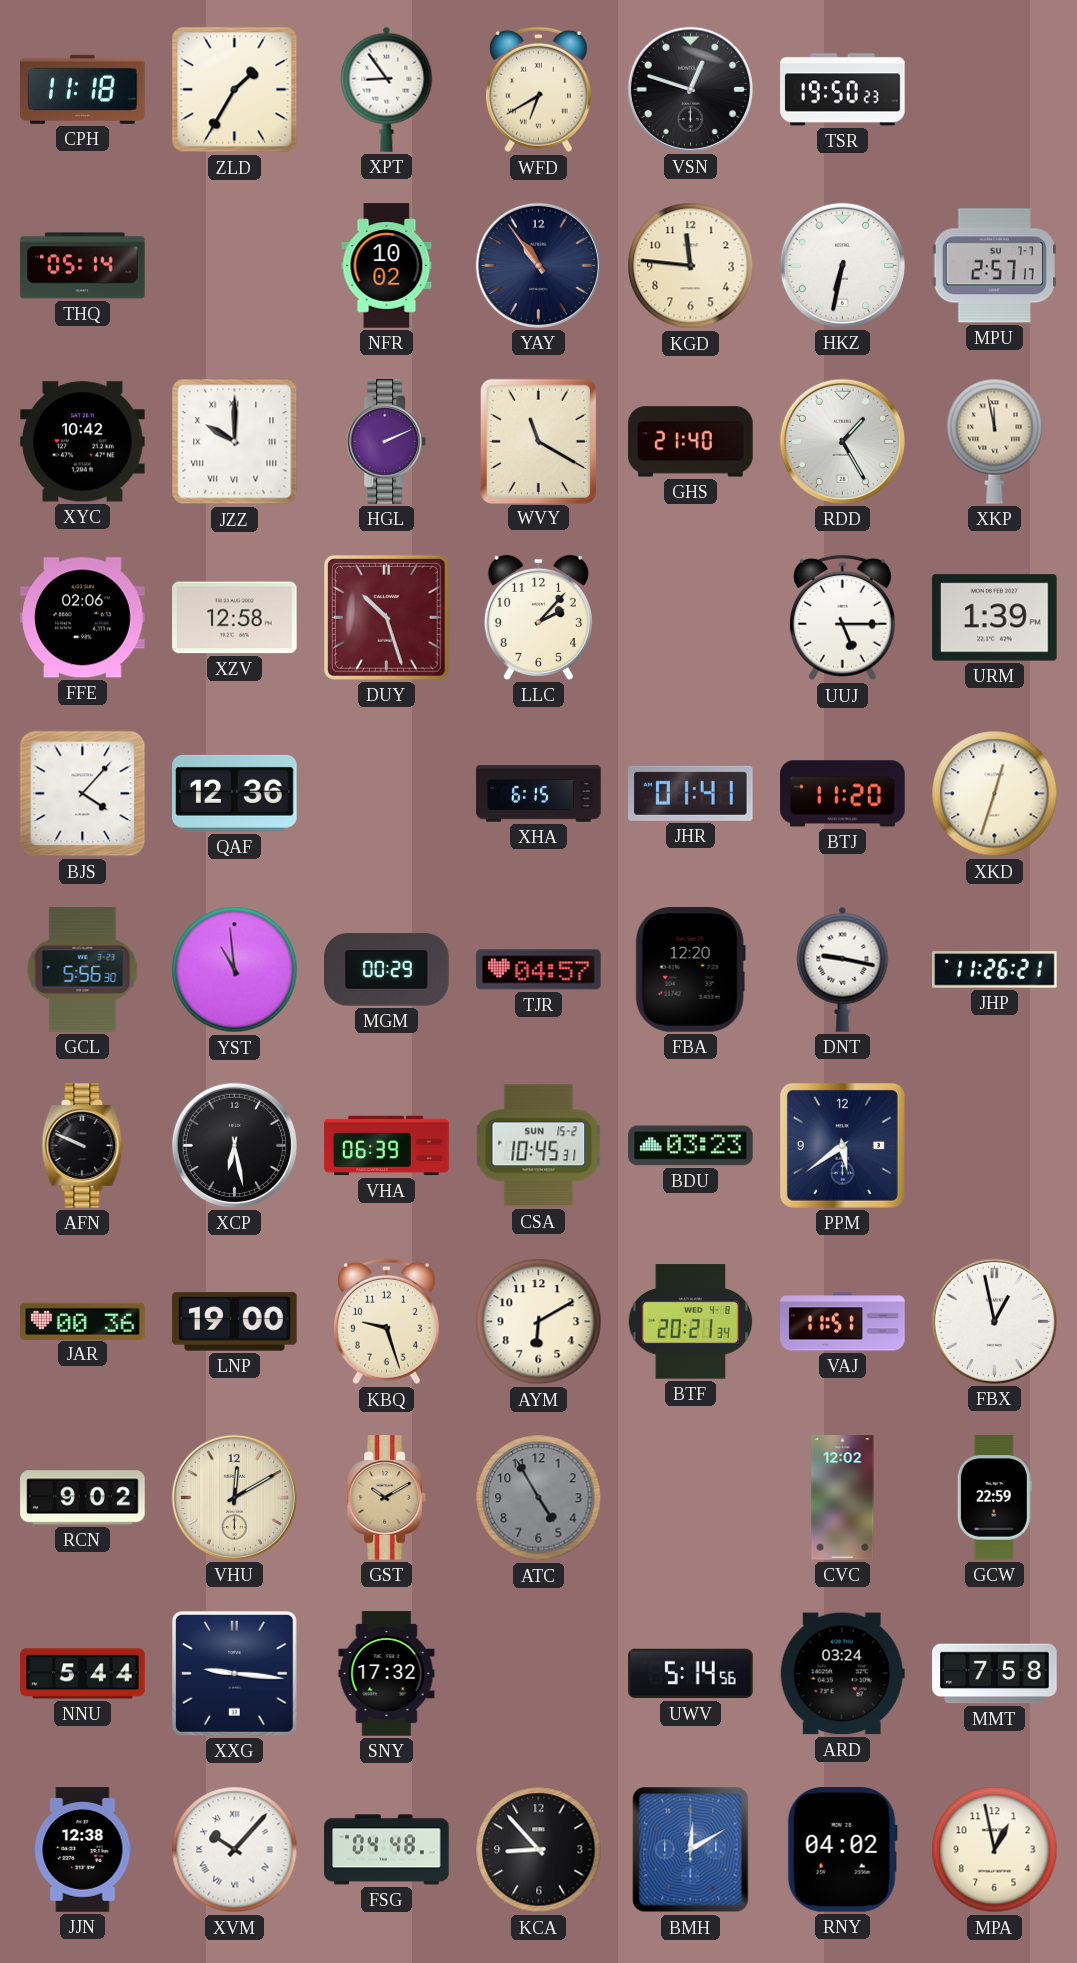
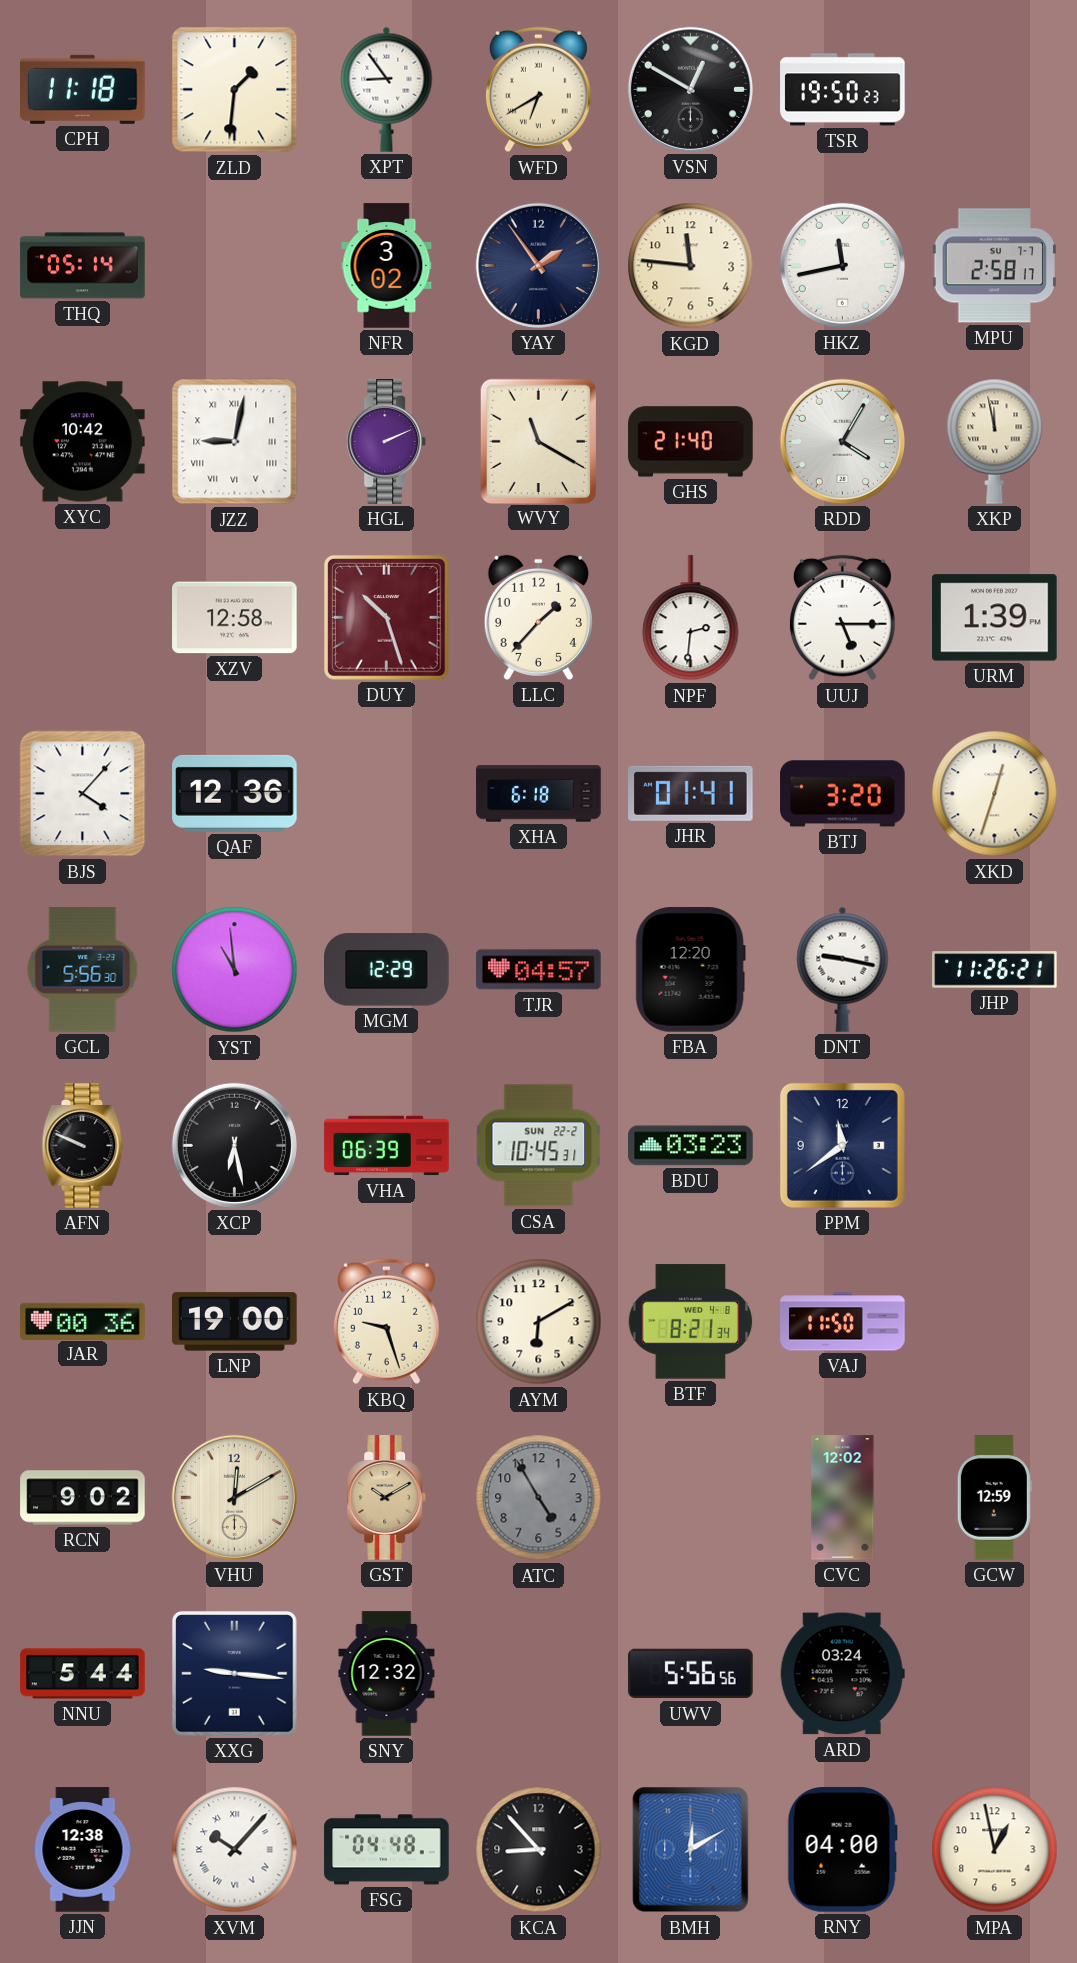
ZLD: 1:35 -> 1:31
VSN: 12:48 -> 12:50
NFR: 10:02 -> 3:02
YAY: 10:54 -> 1:54
HKZ: 6:32 -> 11:43
MPU: 2:57 -> 2:58
JZZ: 10:00 -> 9:02
RDD: 1:25 -> 4:05
FFE: 02:06 -> none
LLC: 2:07 -> 1:37
NPF: none -> 2:31
XHA: 6:15 -> 6:18
BTJ: 11:20 -> 3:20
MGM: 00:29 -> 12:29
CSA date: SUN 15-2 -> SUN 22-2
PPM: 5:39 -> 11:39
BTF: 20:21 -> 8:21
VAJ: 11:51 -> 11:50
FBX: 12:58 -> none
GCW: 22:59 -> 12:59
SNY: 17:32 -> 12:32
UWV: 5:14 -> 5:56
MMT: 7:58 -> none
RNY: 04:02 -> 04:00
